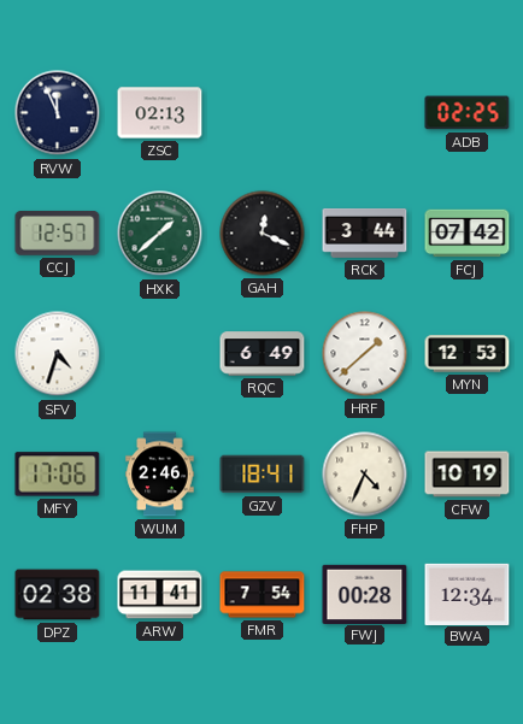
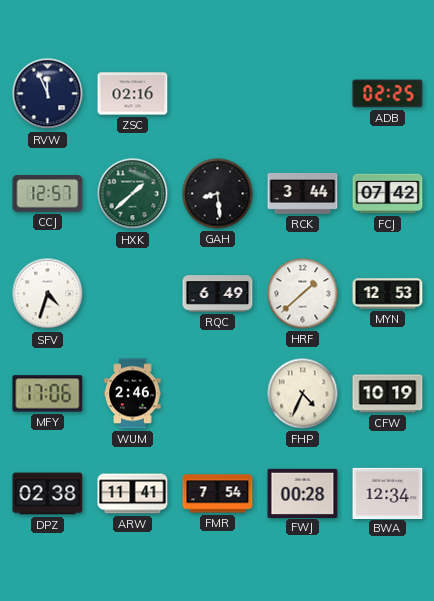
ZSC: 02:13 -> 02:16
GAH: 12:19 -> 8:29
GZV: 18:41 -> none
